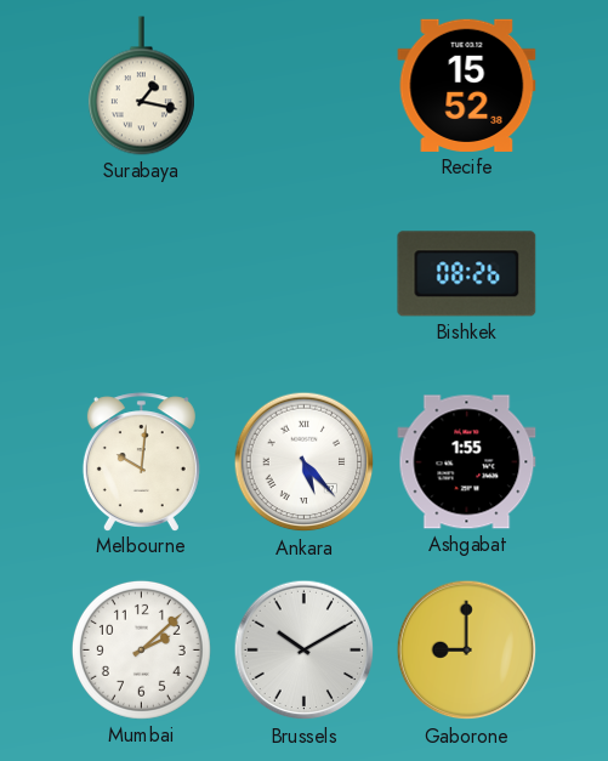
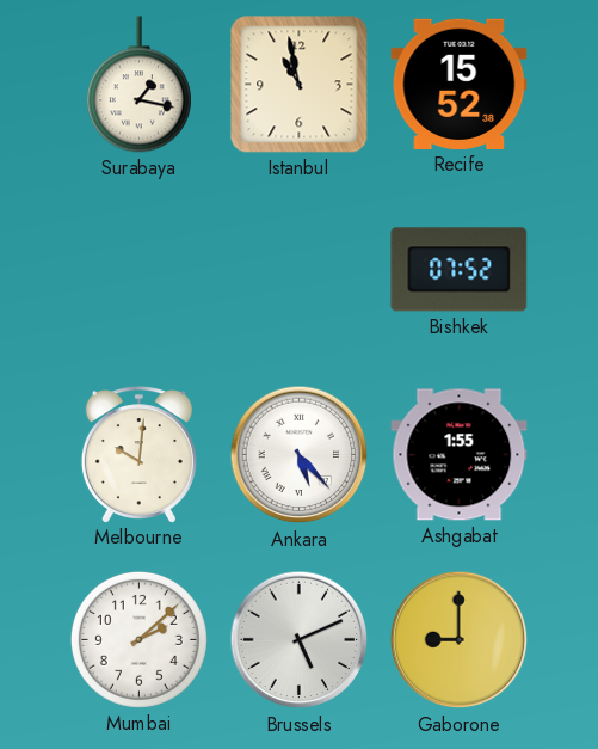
Istanbul: none -> 10:58
Bishkek: 08:26 -> 07:52
Brussels: 10:10 -> 5:11
